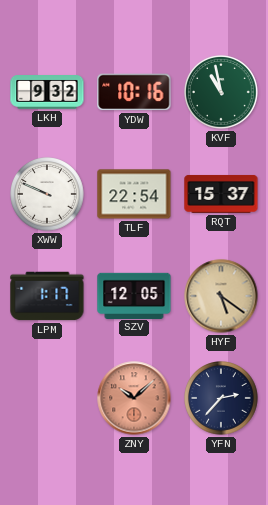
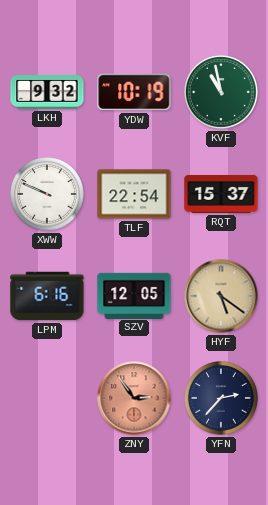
YDW: 10:16 -> 10:19
LPM: 1:17 -> 6:16
ZNY: 10:08 -> 2:54
